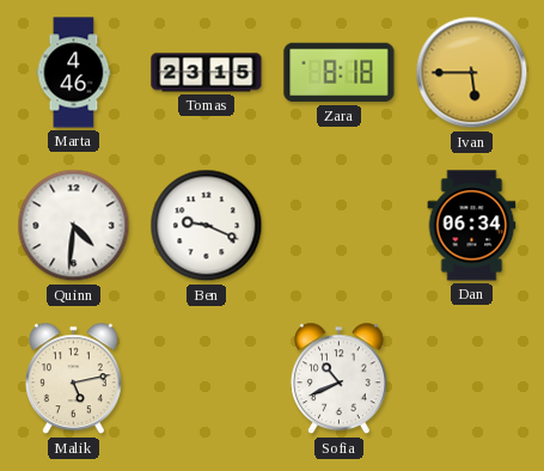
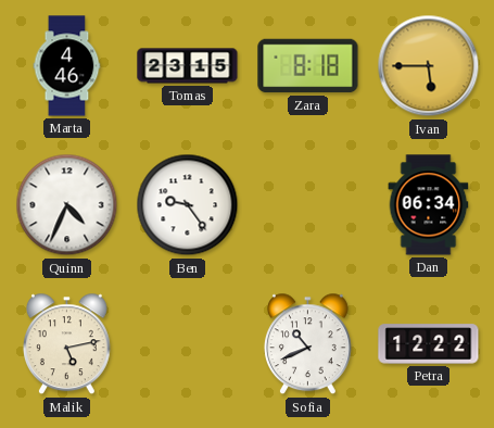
Quinn: 4:31 -> 4:34
Ben: 9:19 -> 9:24
Petra: none -> 12:22
